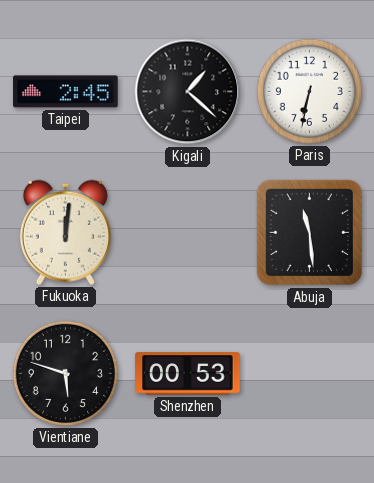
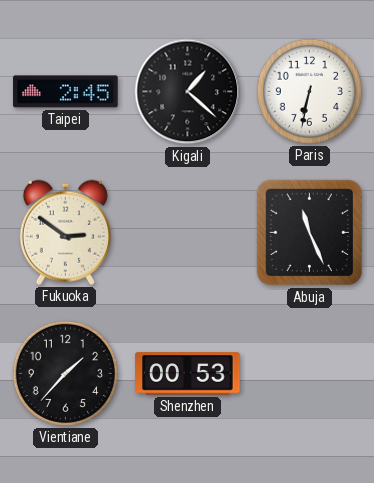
Fukuoka: 12:01 -> 2:51
Abuja: 11:29 -> 11:26
Vientiane: 5:48 -> 1:37
